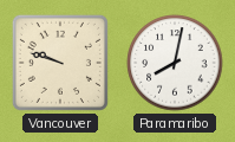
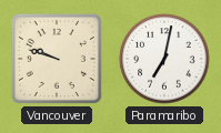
Paramaribo: 8:02 -> 7:02
